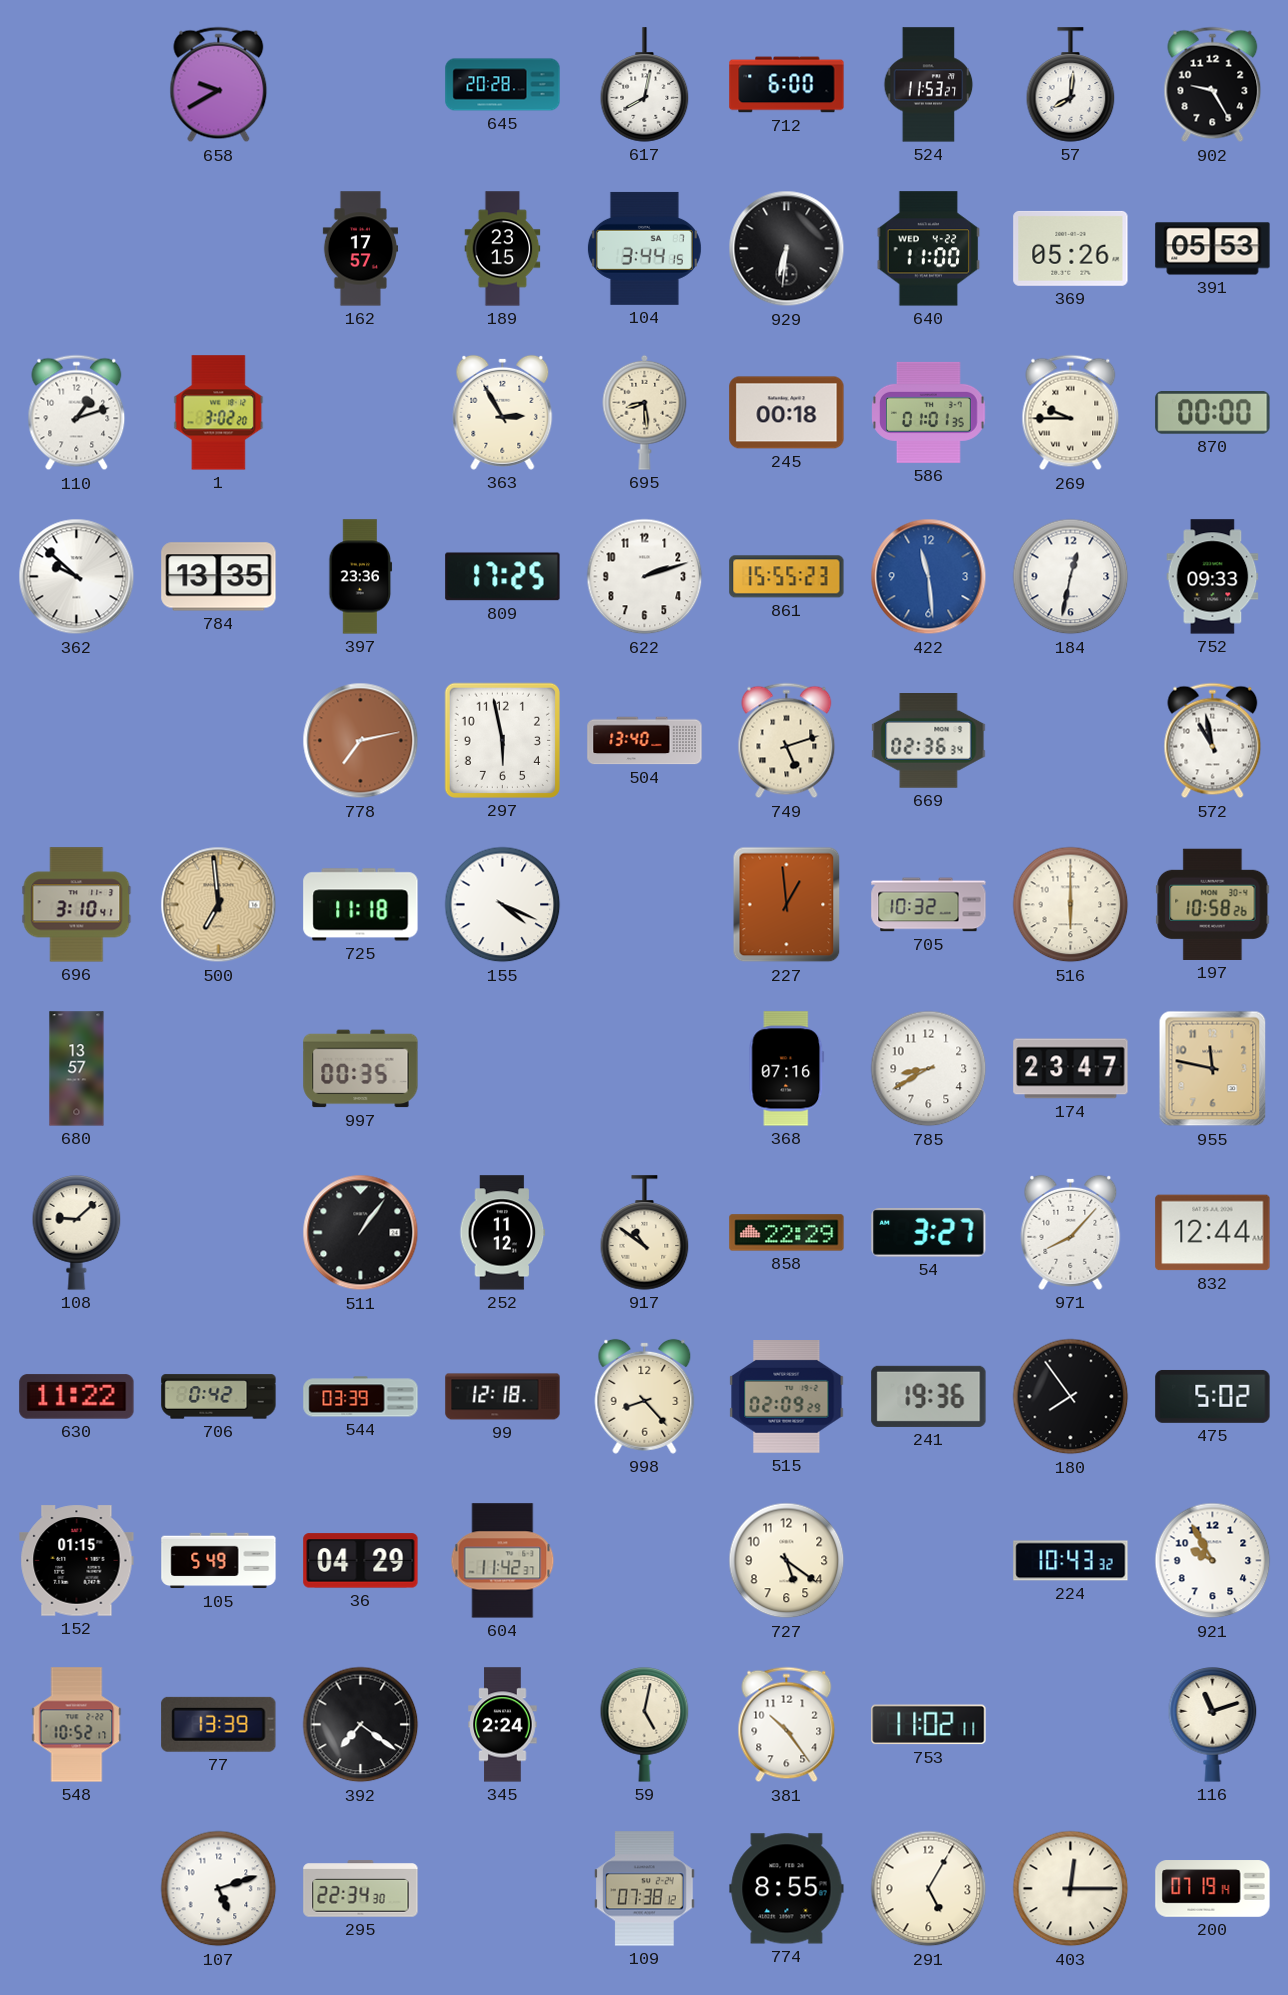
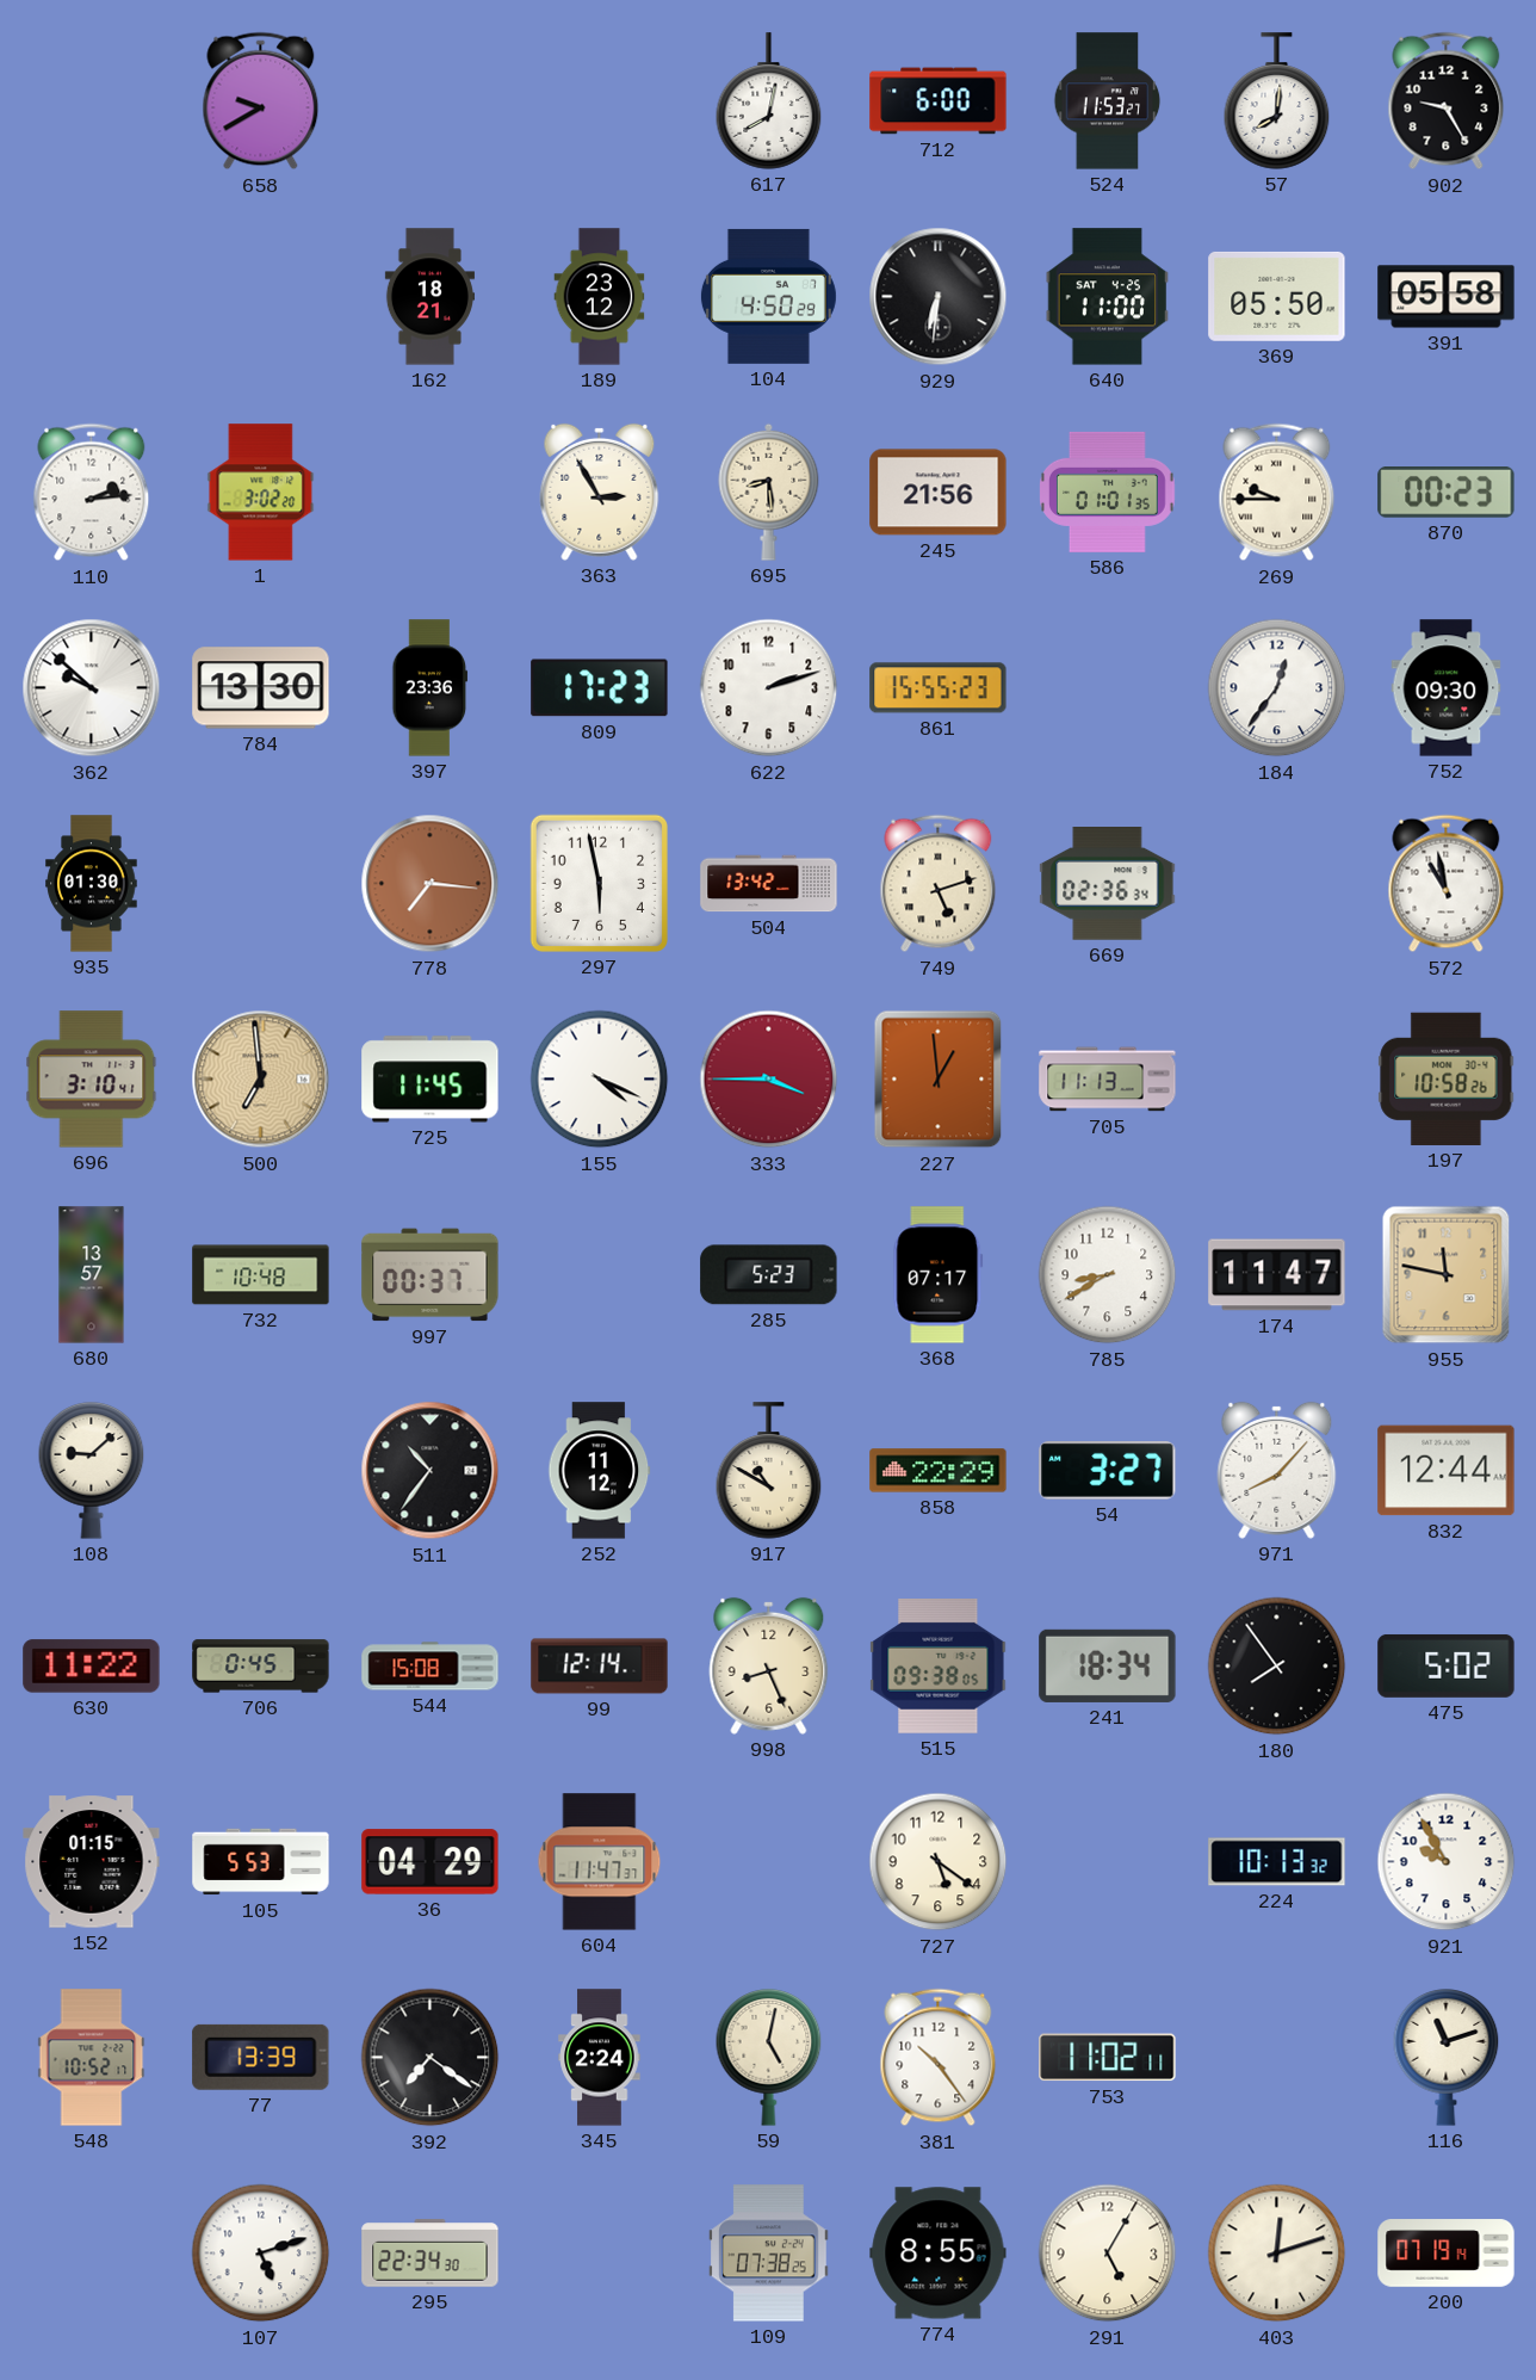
645: 20:28 -> none
162: 17:57 -> 18:21
189: 23:15 -> 23:12
104: 3:44 -> 4:50
640 date: WED 4-22 -> SAT 4-25
369: 05:26 -> 05:50
391: 05:53 -> 05:58
110: 1:12 -> 2:14
245: 00:18 -> 21:56
870: 00:00 -> 00:23
784: 13:35 -> 13:30
809: 17:25 -> 17:23
422: 11:29 -> none
184: 12:32 -> 12:36
752: 09:33 -> 09:30
935: none -> 01:30
778: 7:13 -> 7:16
504: 13:40 -> 13:42
725: 11:18 -> 11:45
333: none -> 3:45
705: 10:32 -> 11:13
516: 6:00 -> none
732: none -> 10:48
997: 00:35 -> 00:37
285: none -> 5:23
368: 07:16 -> 07:17
174: 23:47 -> 11:47
511: 1:06 -> 10:36
917: 10:51 -> 10:50
706: 0:42 -> 0:45
544: 03:39 -> 15:08
99: 12:18 -> 12:14
998: 8:23 -> 8:26
515: 02:09 -> 09:38
241: 19:36 -> 18:34
105: 5:49 -> 5:53
604: 11:42 -> 11:47
224: 10:43 -> 10:13
109: 07:38:12 -> 07:38:25
403: 12:15 -> 12:12
